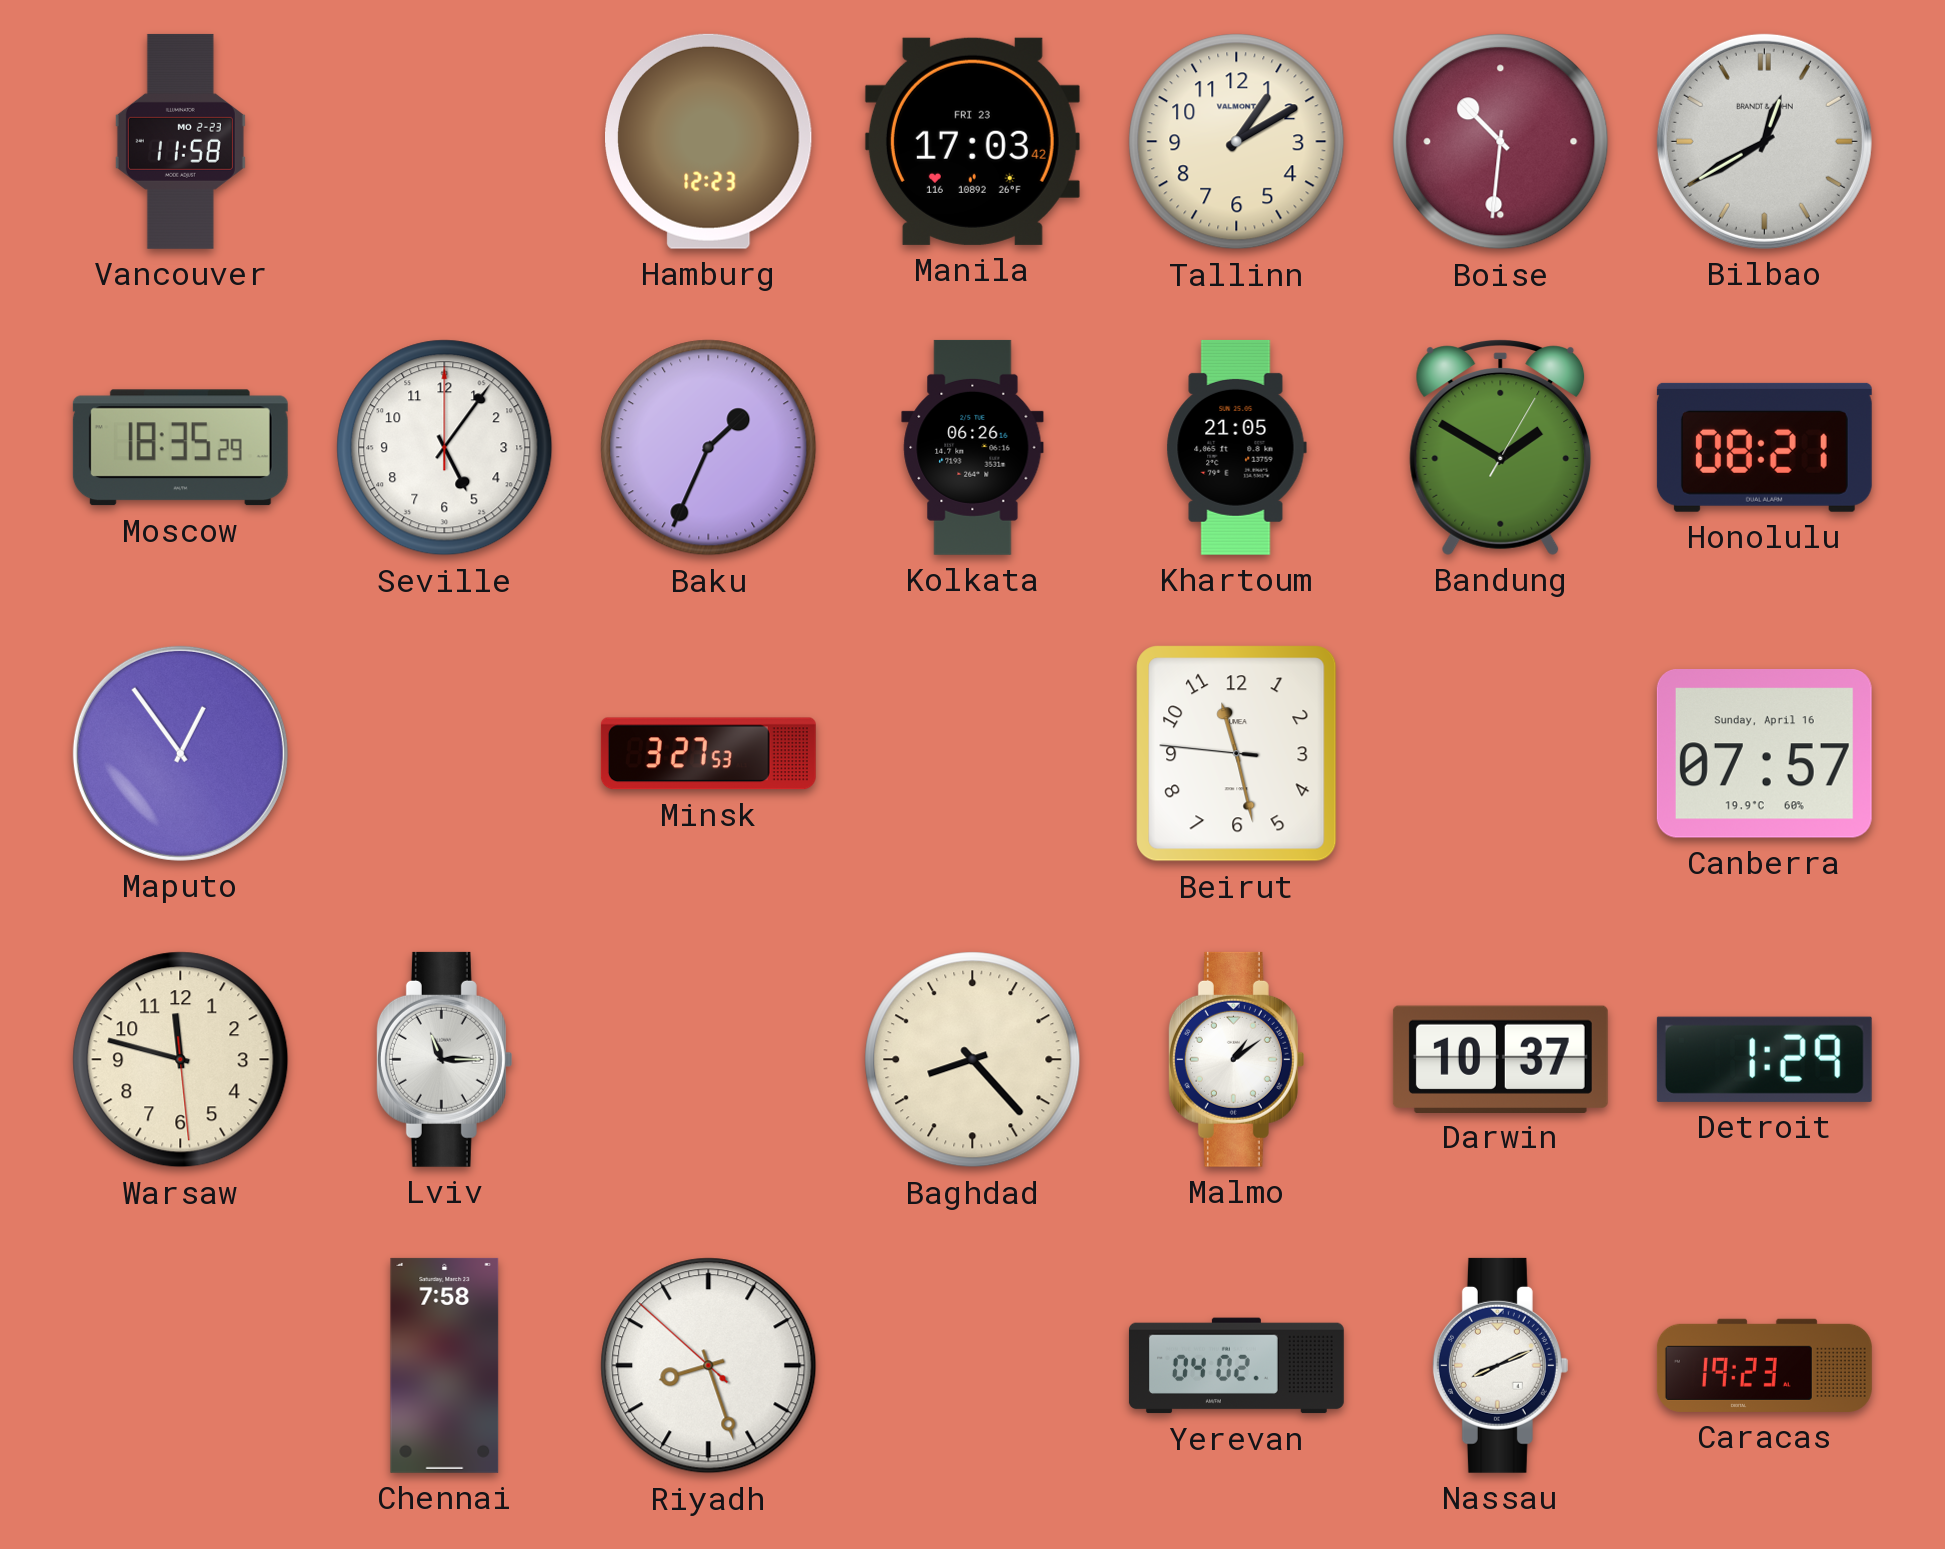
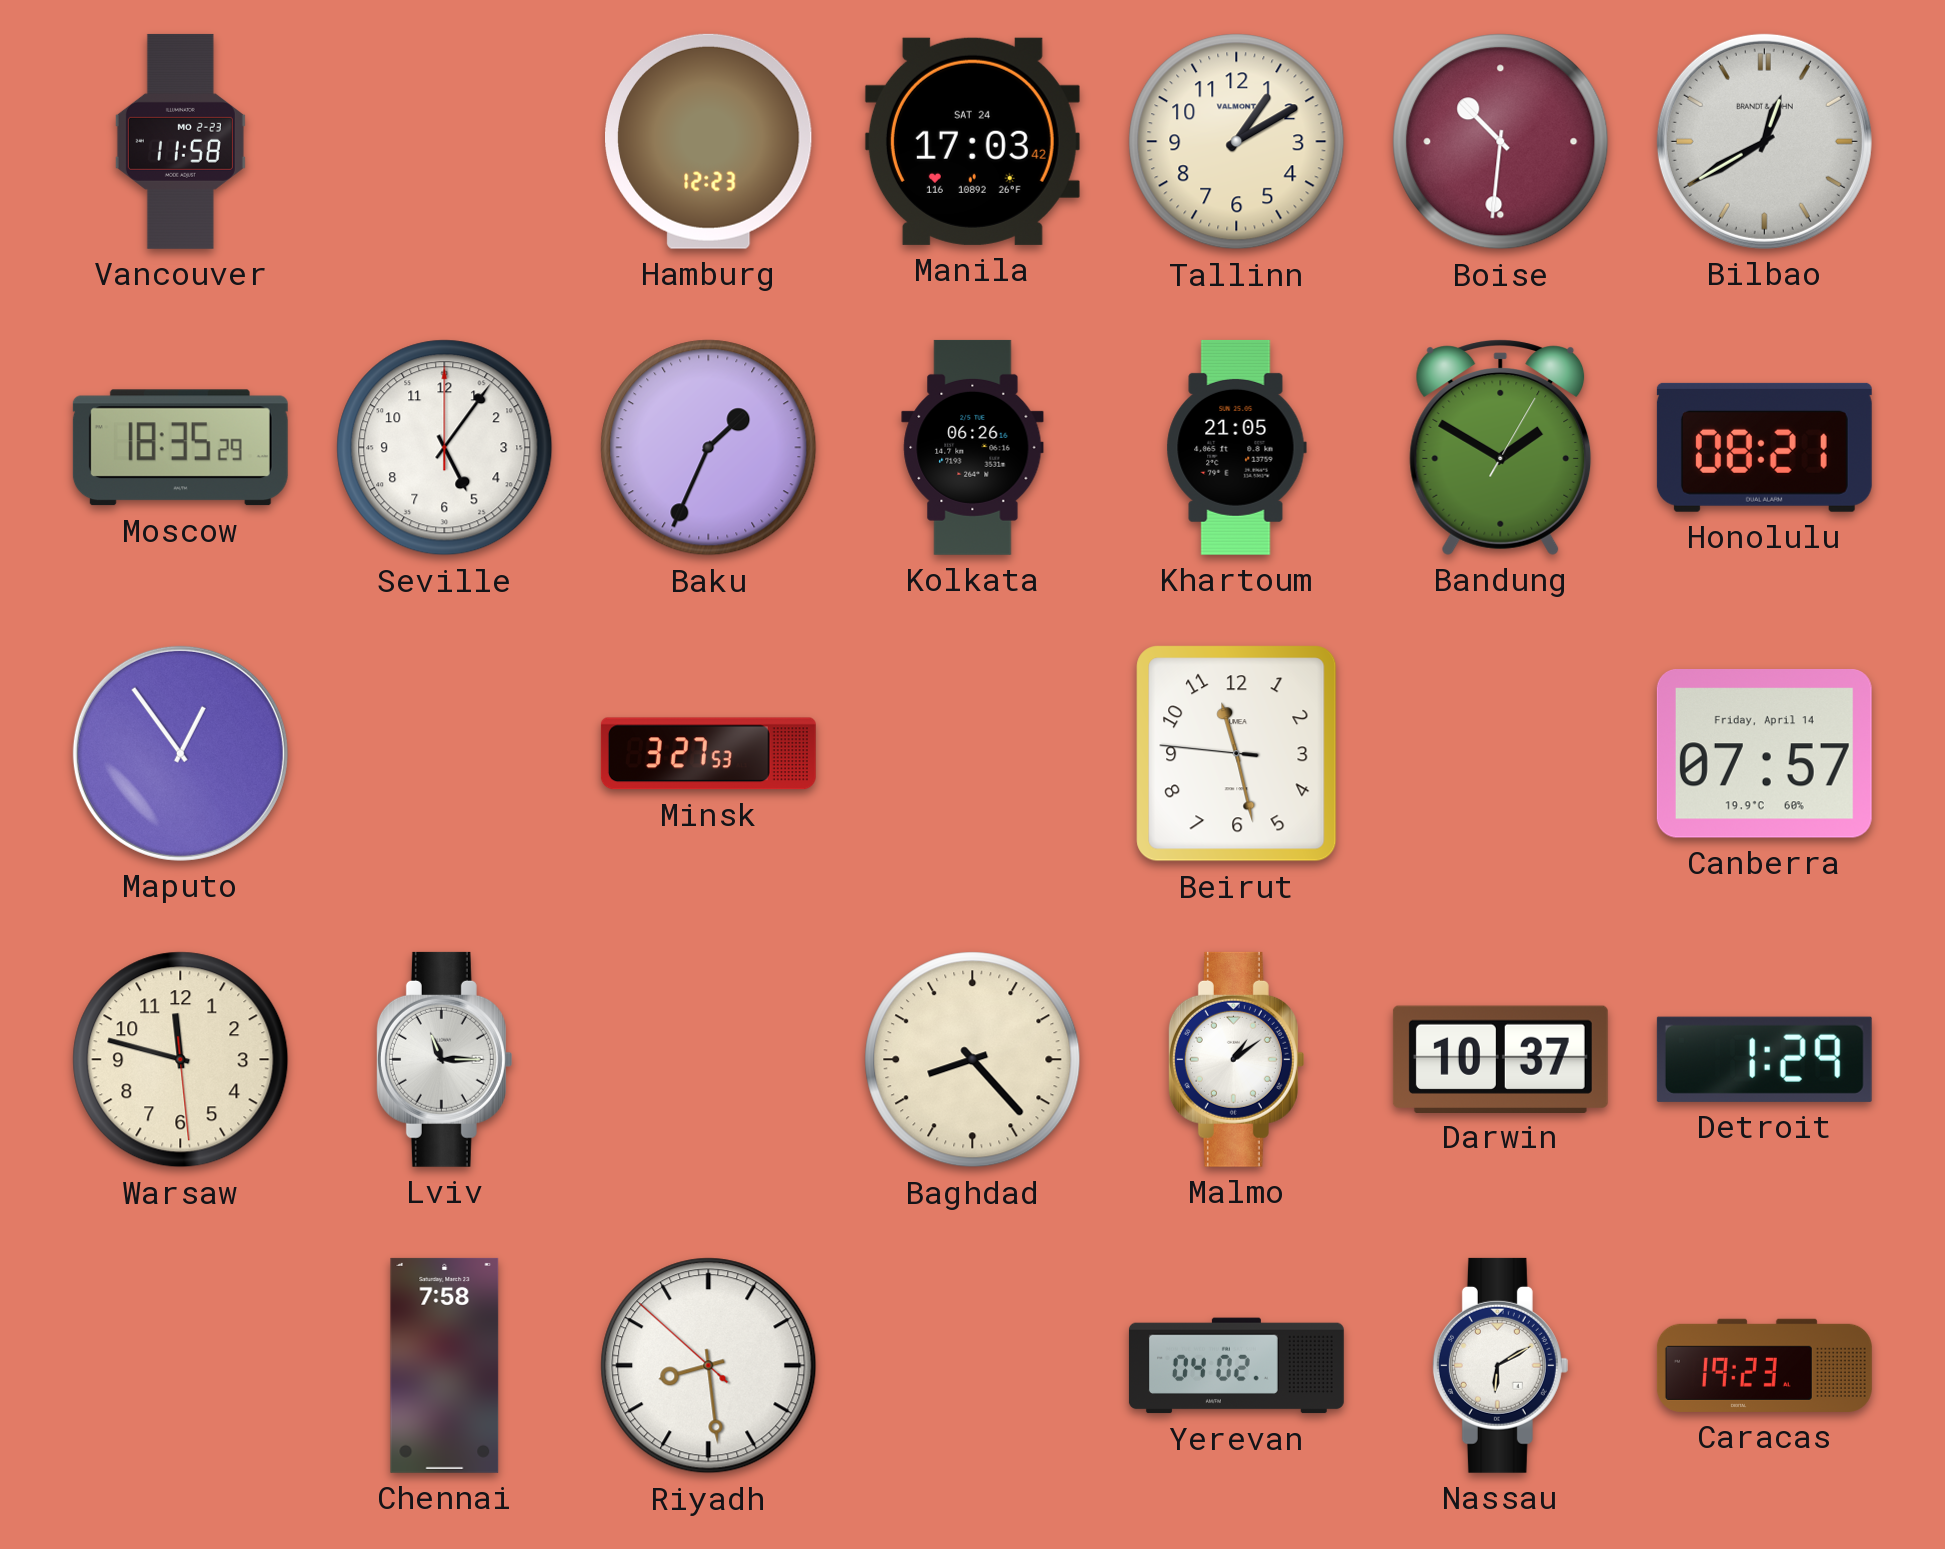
Manila date: FRI 23 -> SAT 24
Canberra date: Sunday, April 16 -> Friday, April 14
Riyadh: 8:26 -> 8:28
Nassau: 8:11 -> 6:10
